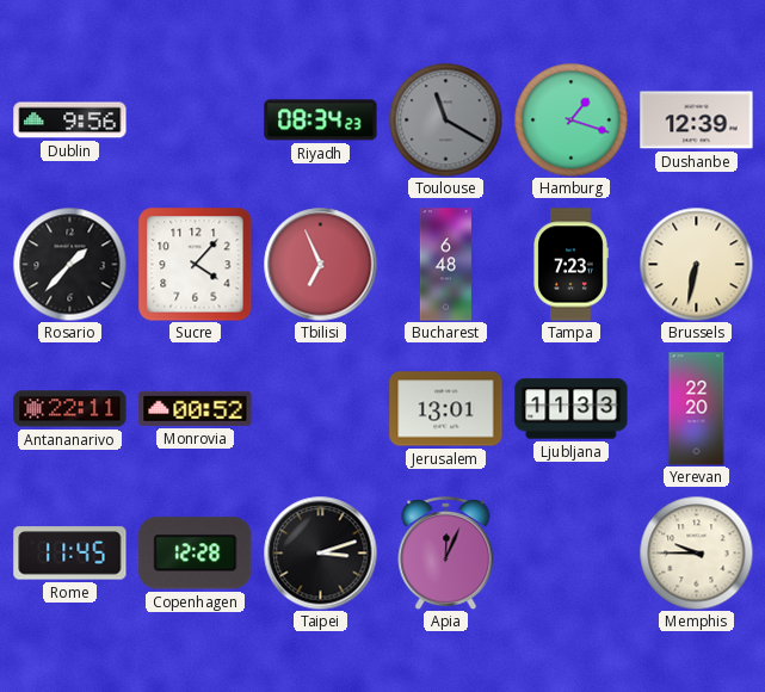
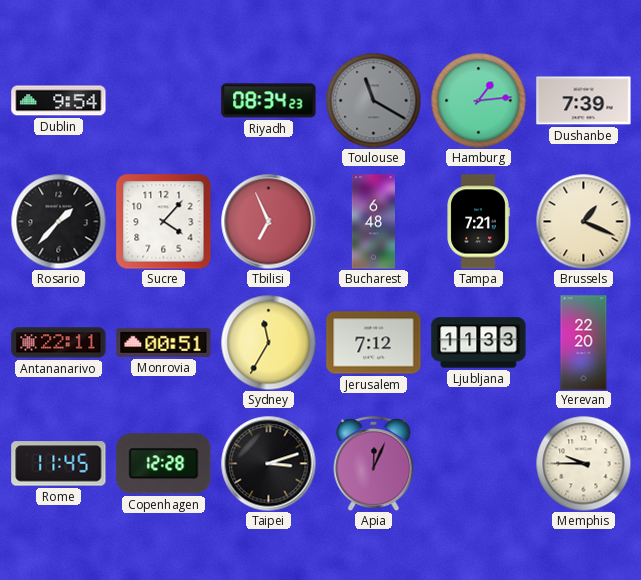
Dublin: 9:56 -> 9:54
Hamburg: 1:18 -> 1:14
Dushanbe: 12:39 -> 7:39
Tampa: 7:23 -> 7:21
Brussels: 6:32 -> 1:19
Monrovia: 00:52 -> 00:51
Sydney: none -> 11:35
Jerusalem: 13:01 -> 7:12
